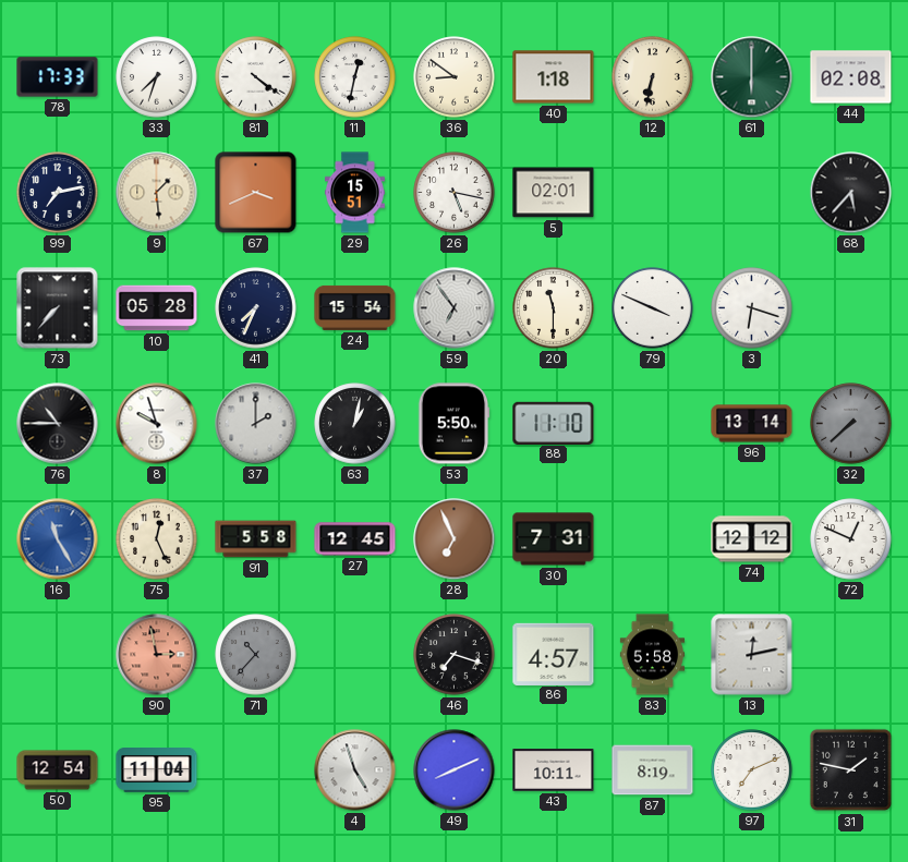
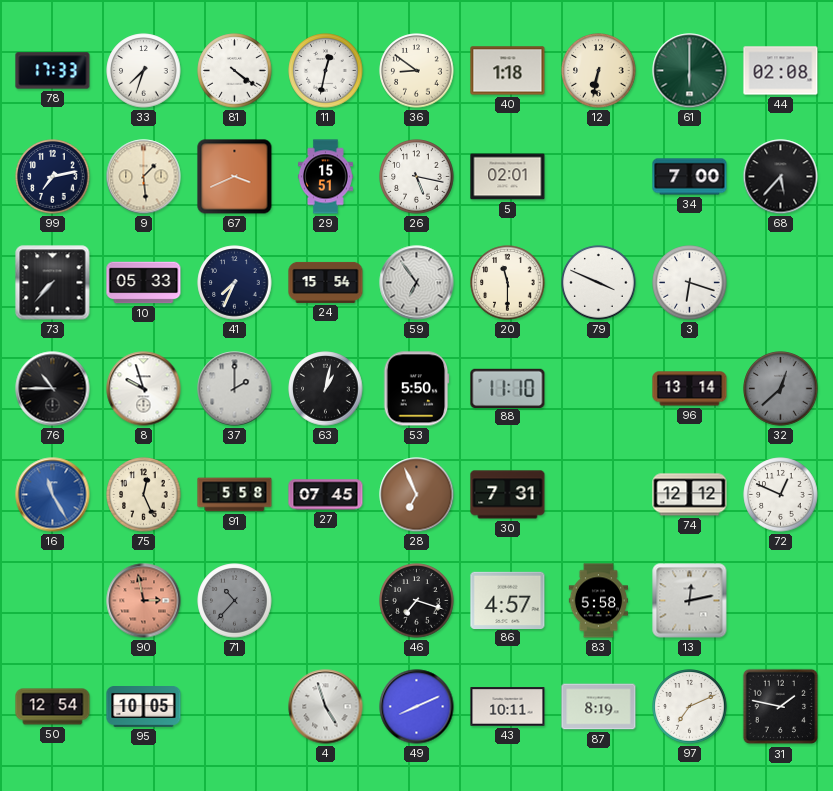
34: none -> 7:00
10: 05:28 -> 05:33
32: 7:38 -> 12:38
27: 12:45 -> 07:45
95: 11:04 -> 10:05
